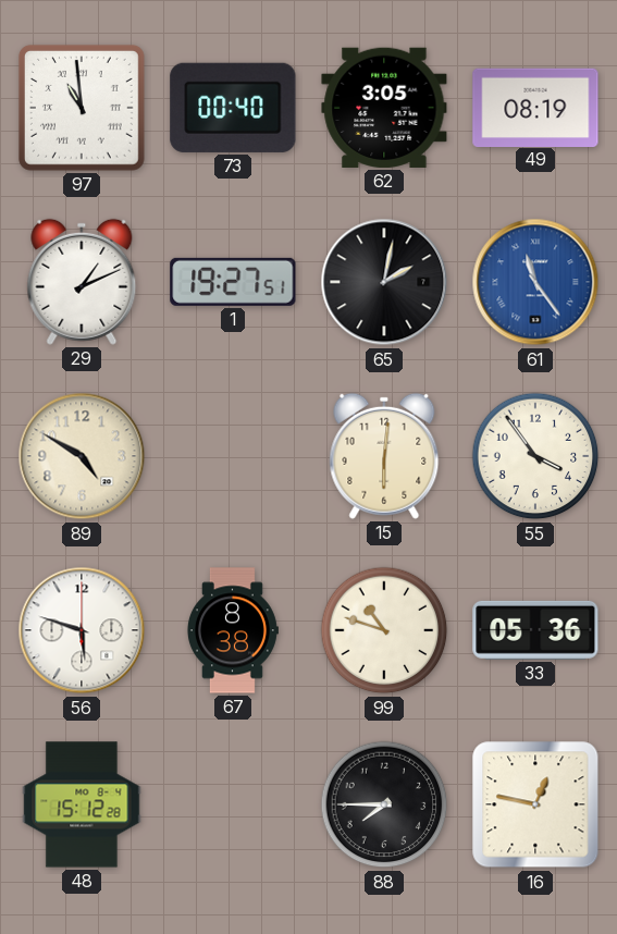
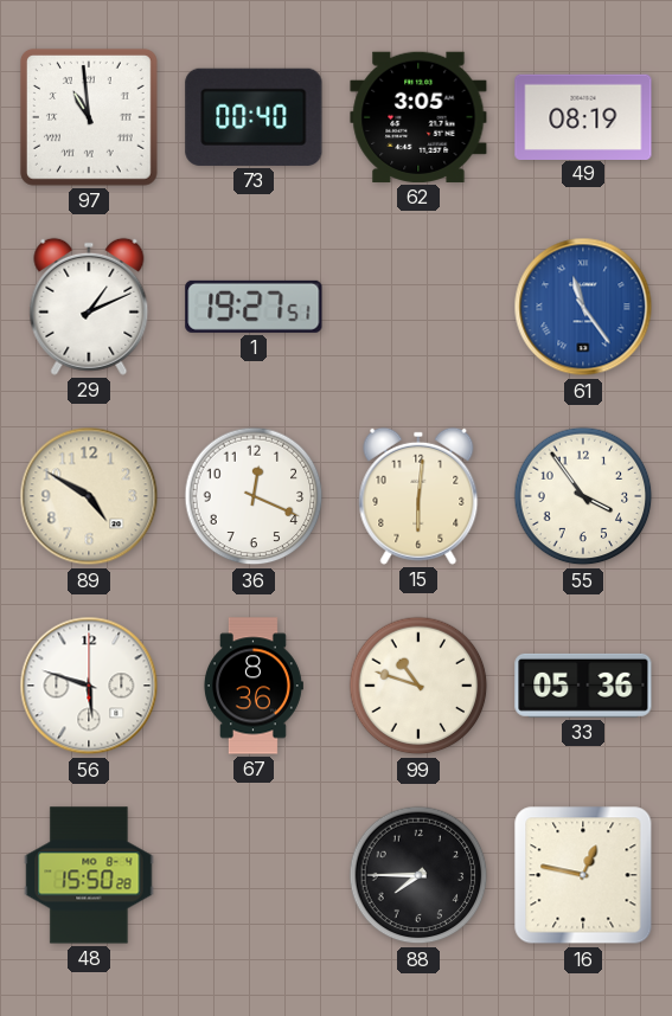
65: 2:02 -> none
36: none -> 12:19
67: 8:38 -> 8:36
48: 15:12 -> 15:50
